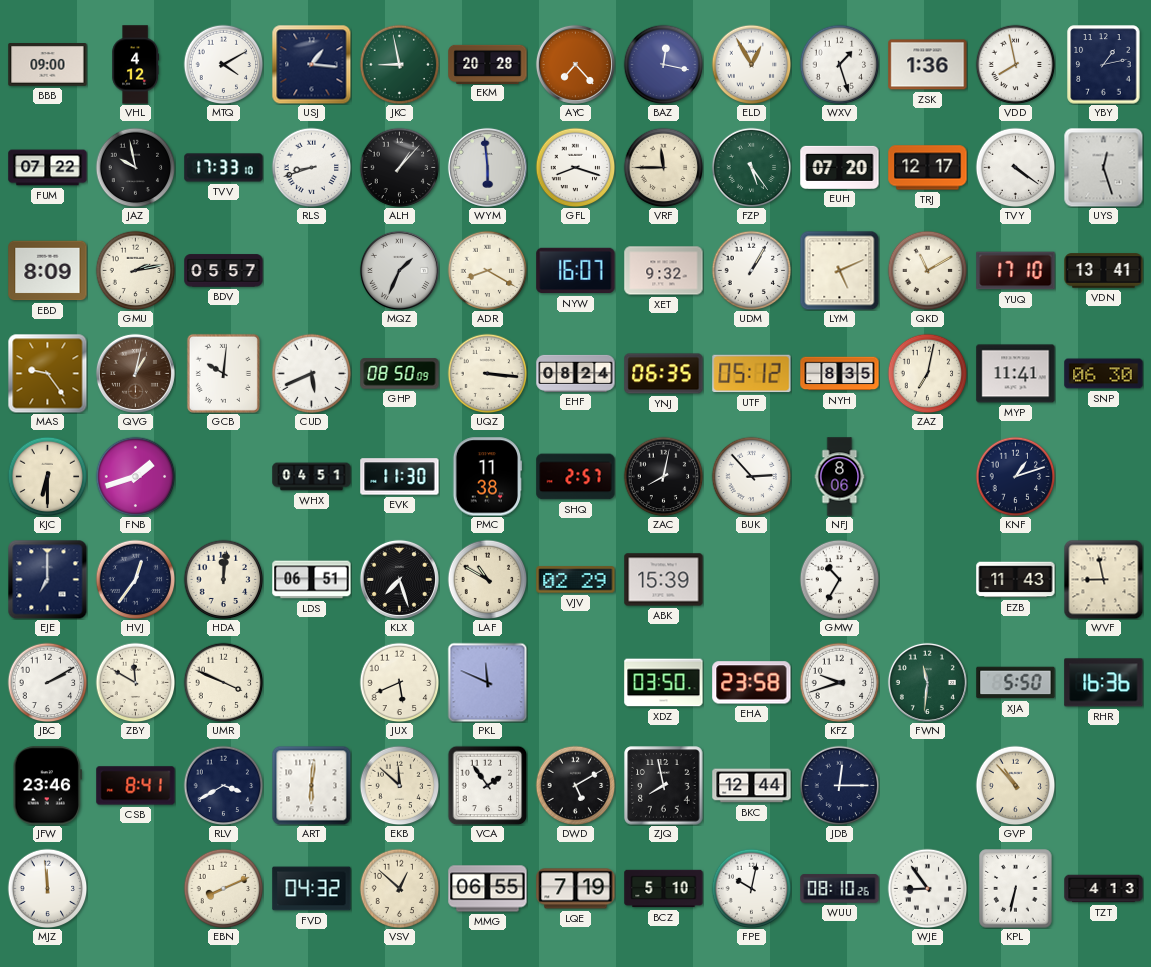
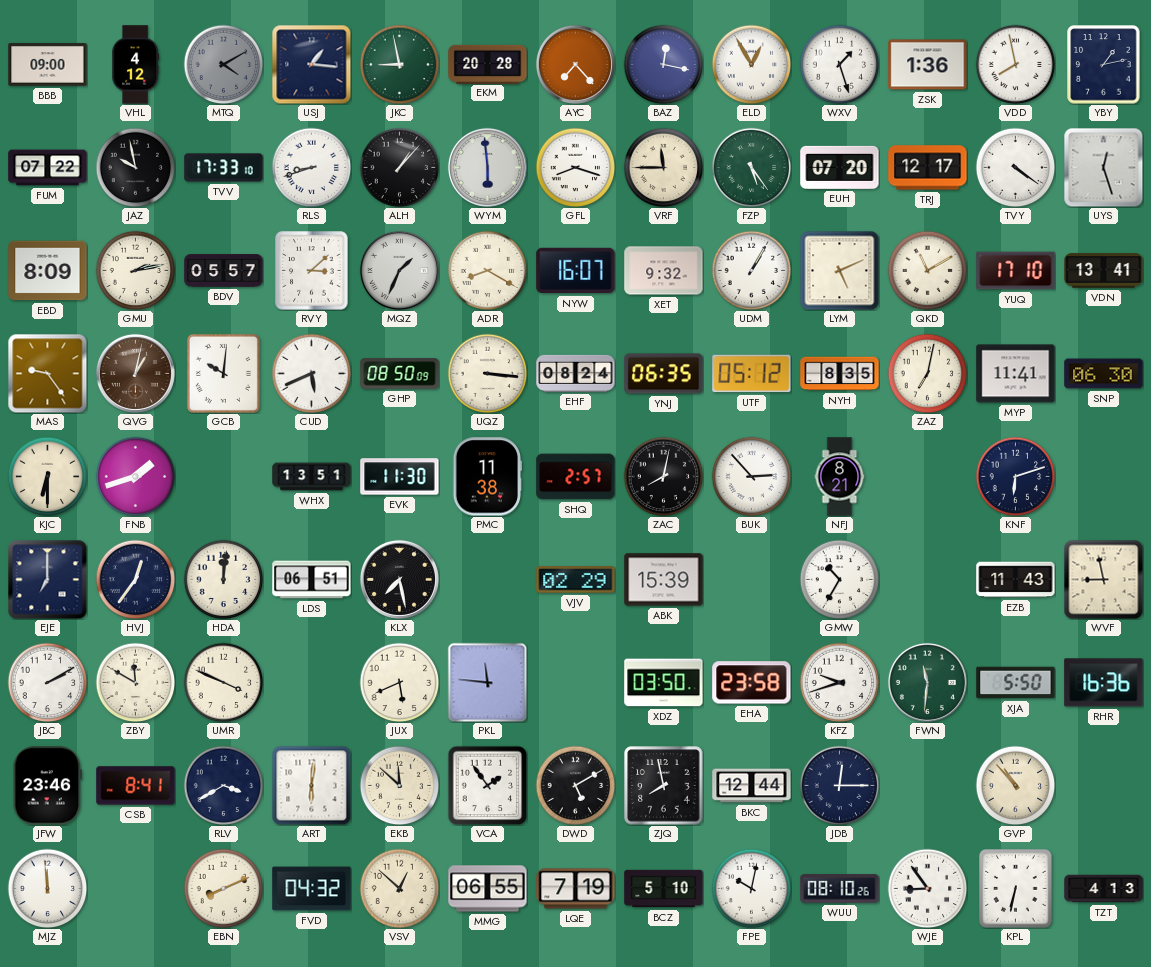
MTQ dial: white -> grey
RVY: none -> 3:08
WHX: 04:51 -> 13:51
NFJ: 8:06 -> 8:21
KNF: 1:12 -> 6:12
KLX: 7:27 -> 7:28
LAF: 10:50 -> none
PKL: 11:49 -> 11:46
